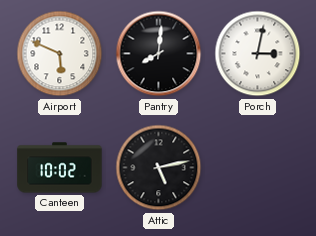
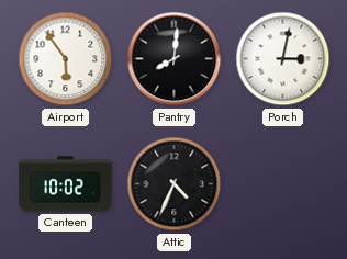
Airport: 5:49 -> 5:54
Attic: 5:13 -> 4:34
